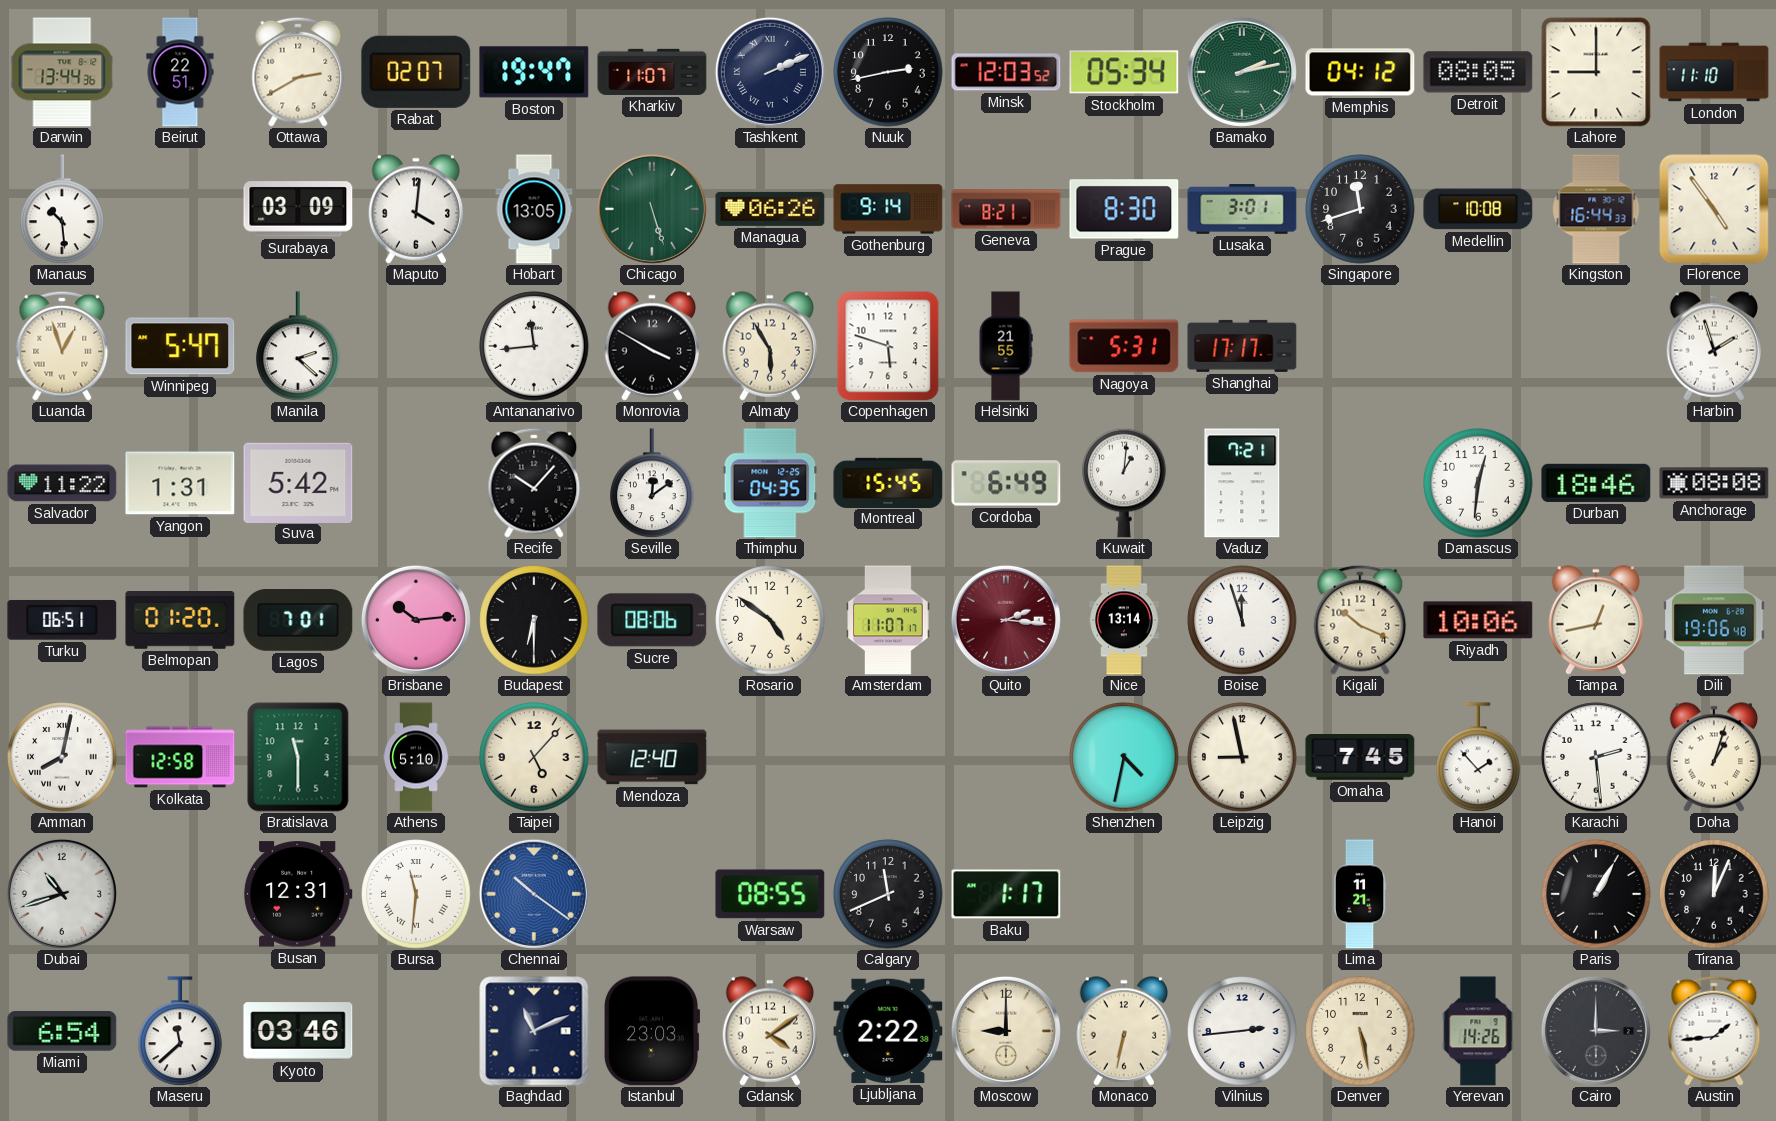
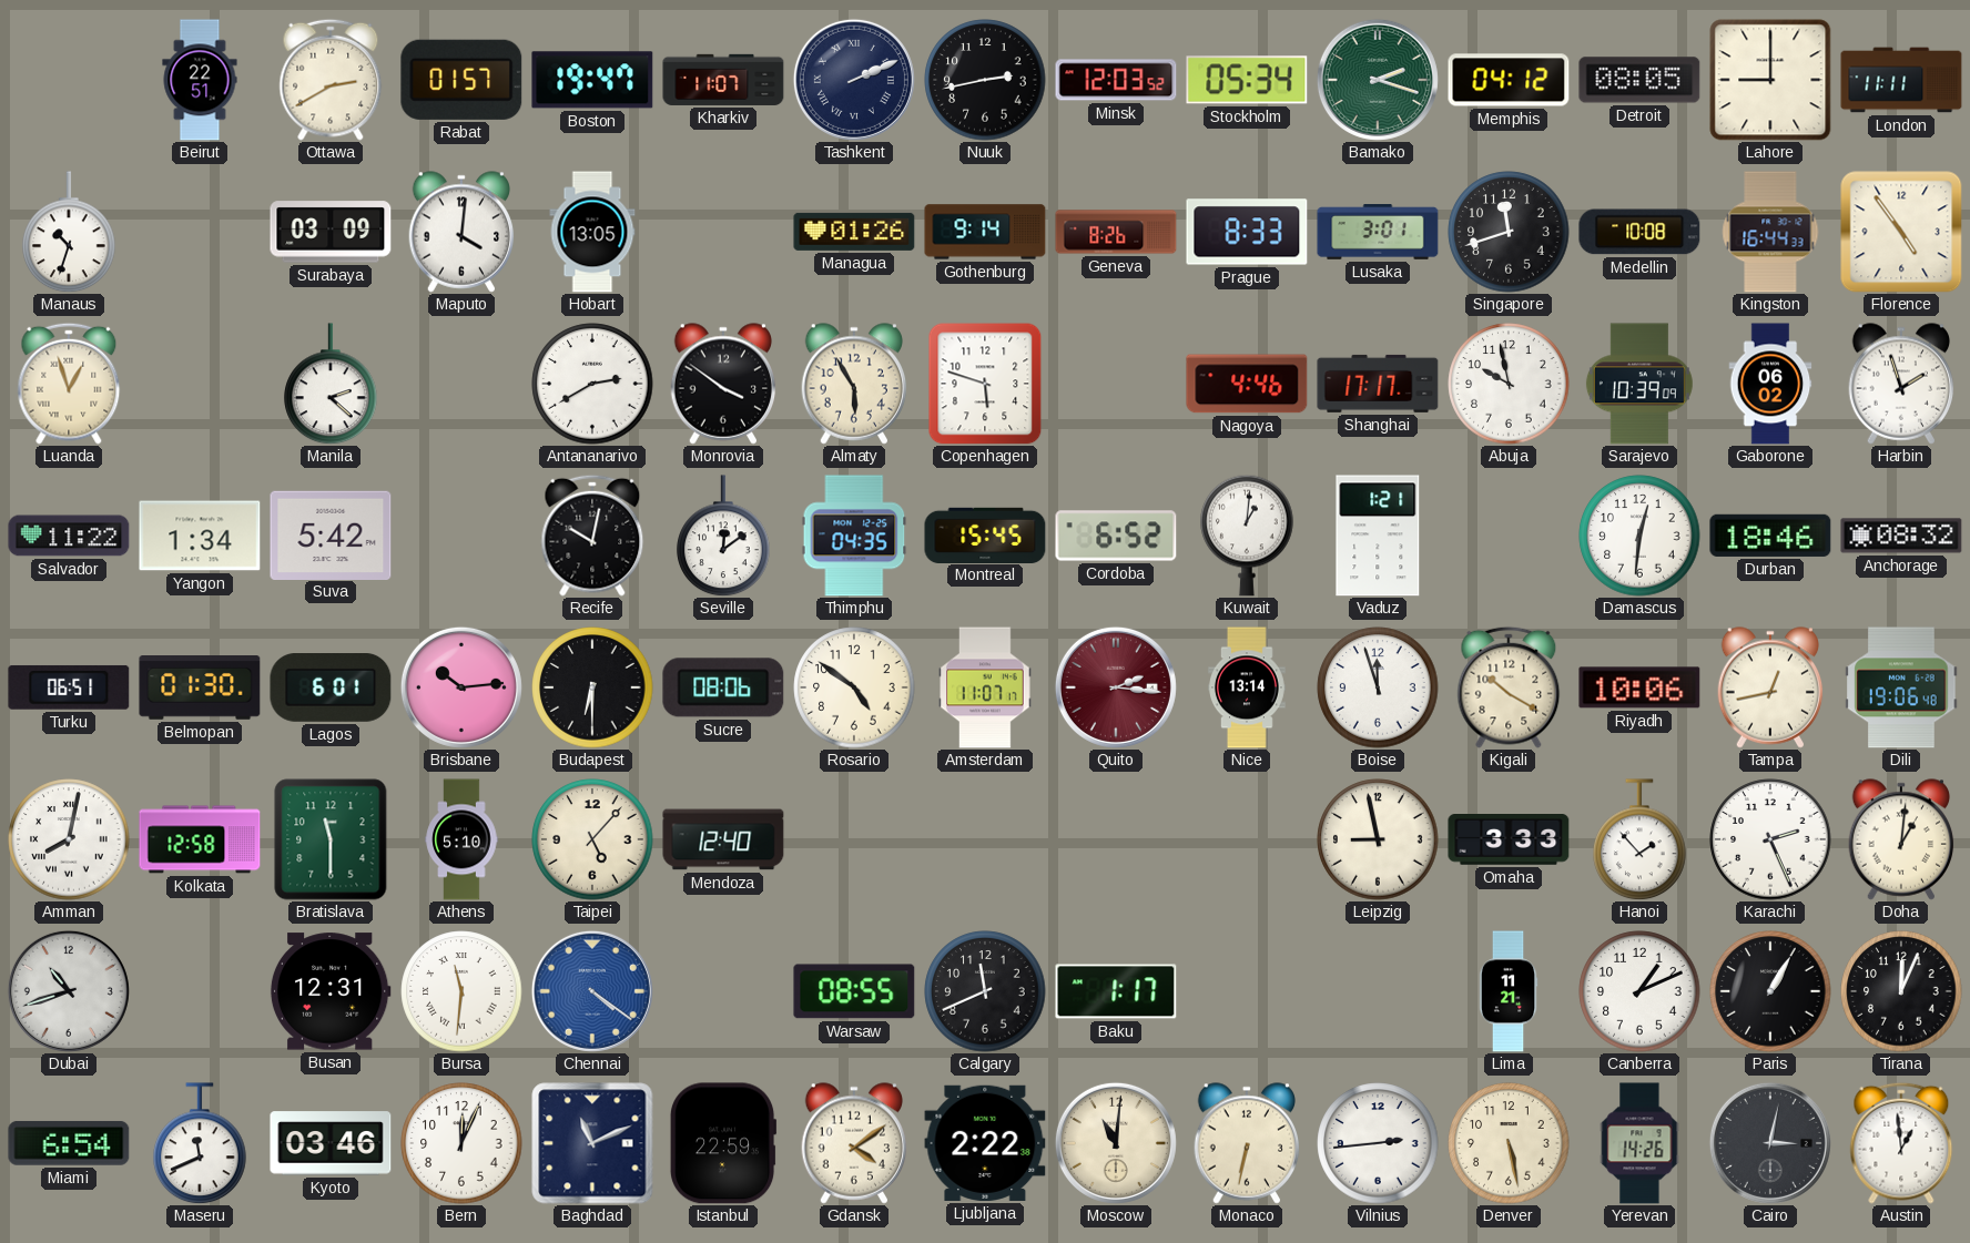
Darwin: 13:44 -> none
Rabat: 02:07 -> 01:57
Bamako: 2:13 -> 2:18
London: 11:10 -> 11:11
Manaus: 10:29 -> 10:33
Chicago: 5:27 -> none
Managua: 06:26 -> 01:26
Geneva: 8:21 -> 8:26
Prague: 8:30 -> 8:33
Winnipeg: 5:47 -> none
Antananarivo: 11:44 -> 2:40
Monrovia: 3:50 -> 3:51
Helsinki: 21:55 -> none
Nagoya: 5:31 -> 4:46
Abuja: none -> 9:58
Sarajevo: none -> 10:39
Gaborone: none -> 06:02
Yangon: 1:31 -> 1:34
Recife: 10:07 -> 10:02
Cordoba: 6:49 -> 6:52
Vaduz: 7:21 -> 1:21
Anchorage: 08:08 -> 08:32
Belmopan: 01:20 -> 01:30
Lagos: 7:01 -> 6:01
Kigali: 10:19 -> 10:20
Shenzhen: 4:32 -> none
Omaha: 7:45 -> 3:33
Karachi: 2:29 -> 2:26
Doha: 1:03 -> 1:01
Chennai: 10:21 -> 4:21
Canberra: none -> 1:11
Maseru: 11:38 -> 11:41
Bern: none -> 12:04
Istanbul: 23:03 -> 22:59
Moscow: 9:00 -> 11:01
Cairo: 3:00 -> 3:02
Austin: 1:44 -> 12:59
